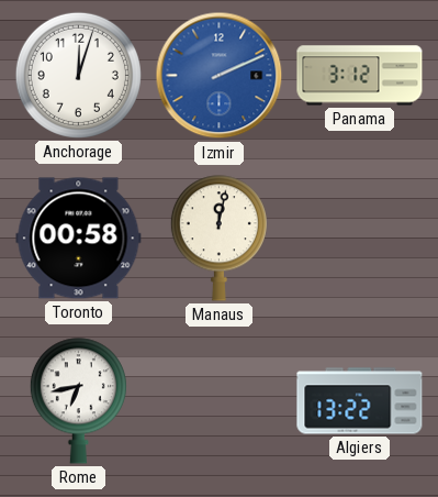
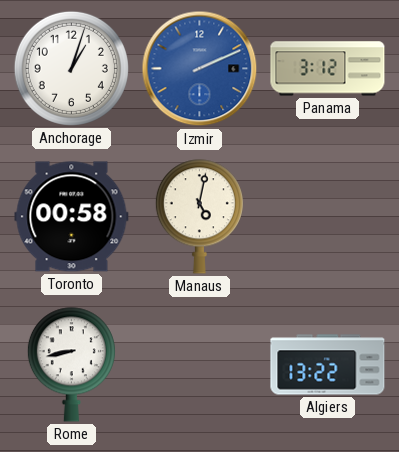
Anchorage: 12:03 -> 1:03
Manaus: 12:02 -> 5:02
Rome: 6:43 -> 8:43
